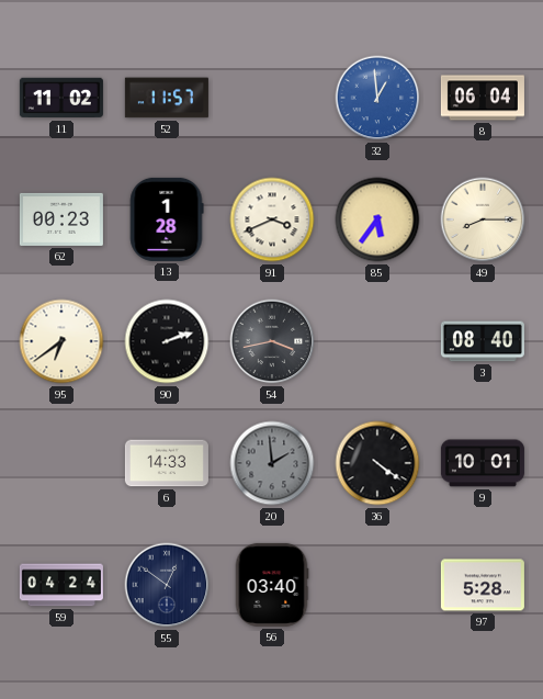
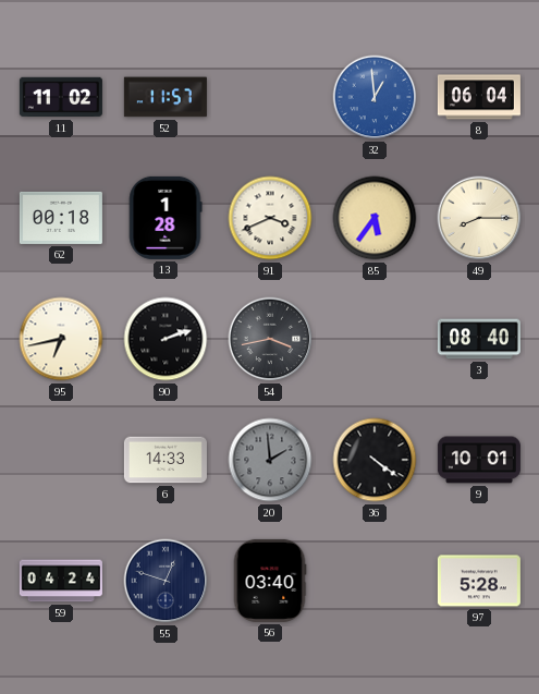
62: 00:23 -> 00:18
95: 6:39 -> 6:43
55: 12:51 -> 12:48
